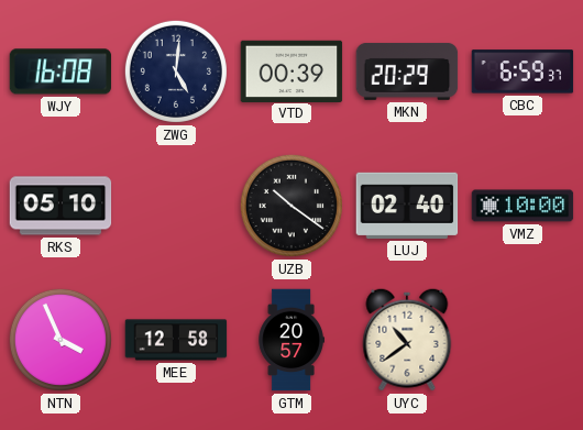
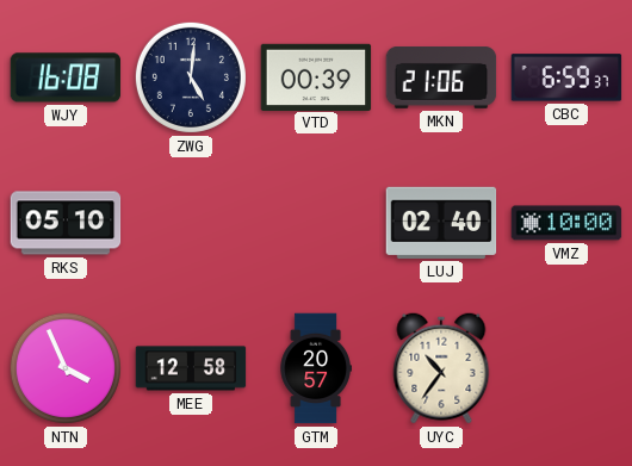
MKN: 20:29 -> 21:06
UZB: 10:21 -> none
UYC: 10:39 -> 10:36
